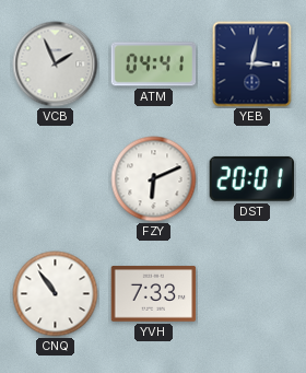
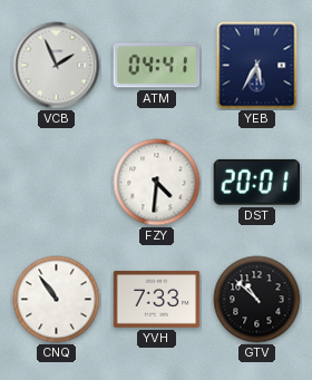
YEB: 3:02 -> 5:35
FZY: 6:11 -> 4:31
GTV: none -> 10:52
